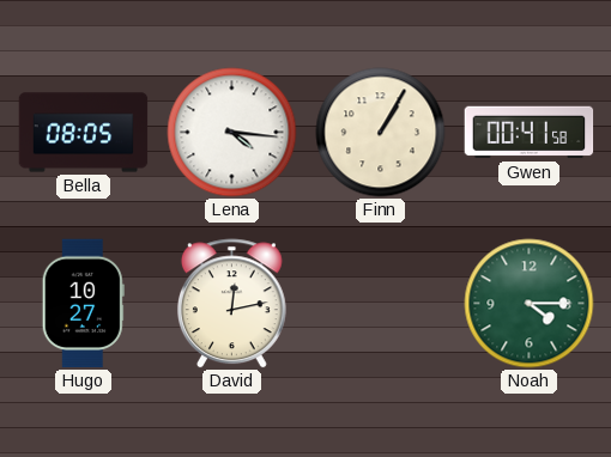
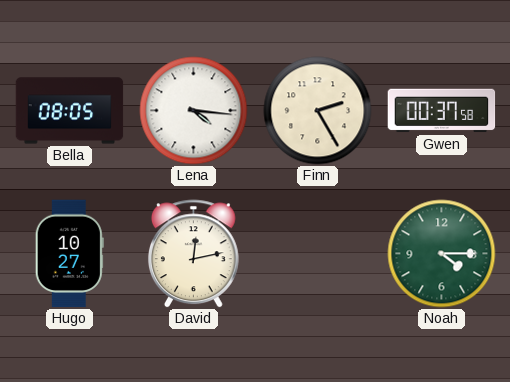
Finn: 1:05 -> 2:25
Gwen: 00:41 -> 00:37
